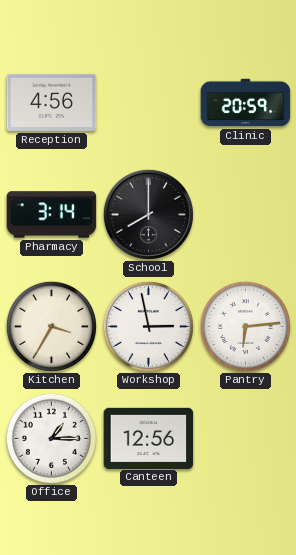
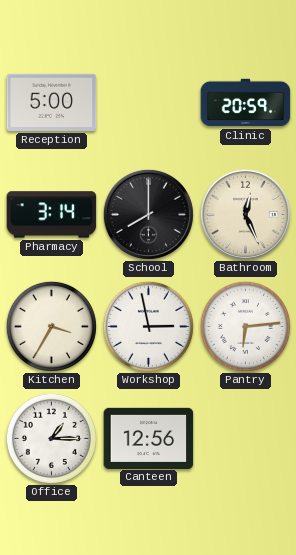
Reception: 4:56 -> 5:00
Bathroom: none -> 12:26
